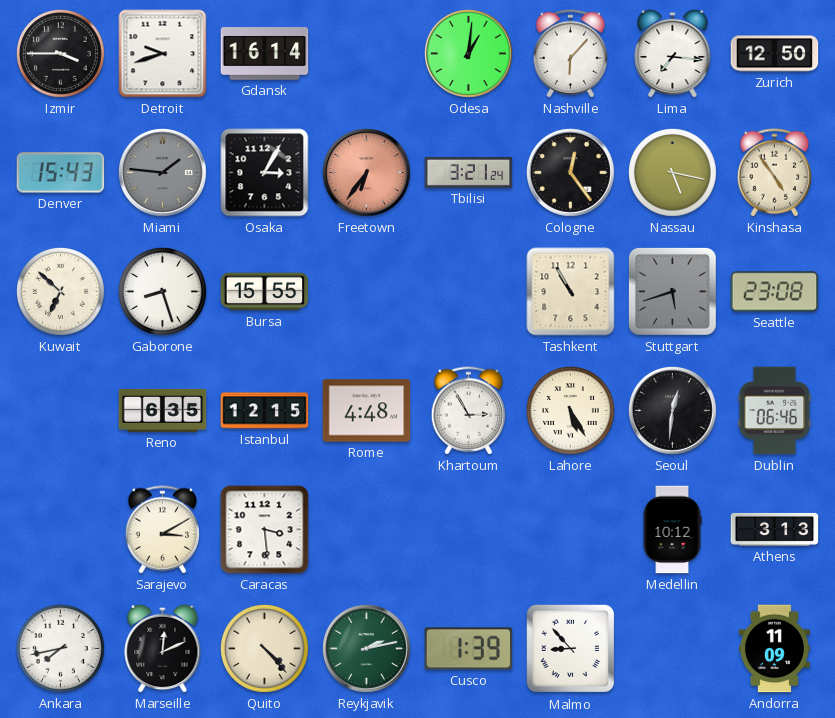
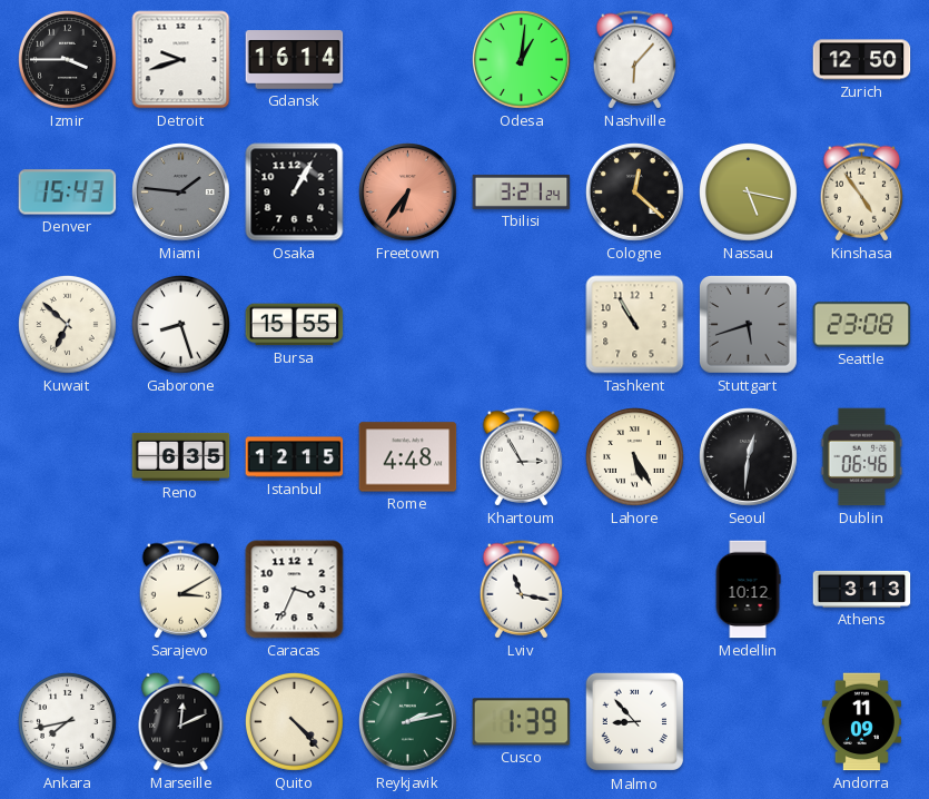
Lima: 7:16 -> none
Osaka: 3:05 -> 1:05
Cologne: 12:24 -> 12:22
Caracas: 3:29 -> 3:34
Lviv: none -> 11:17
